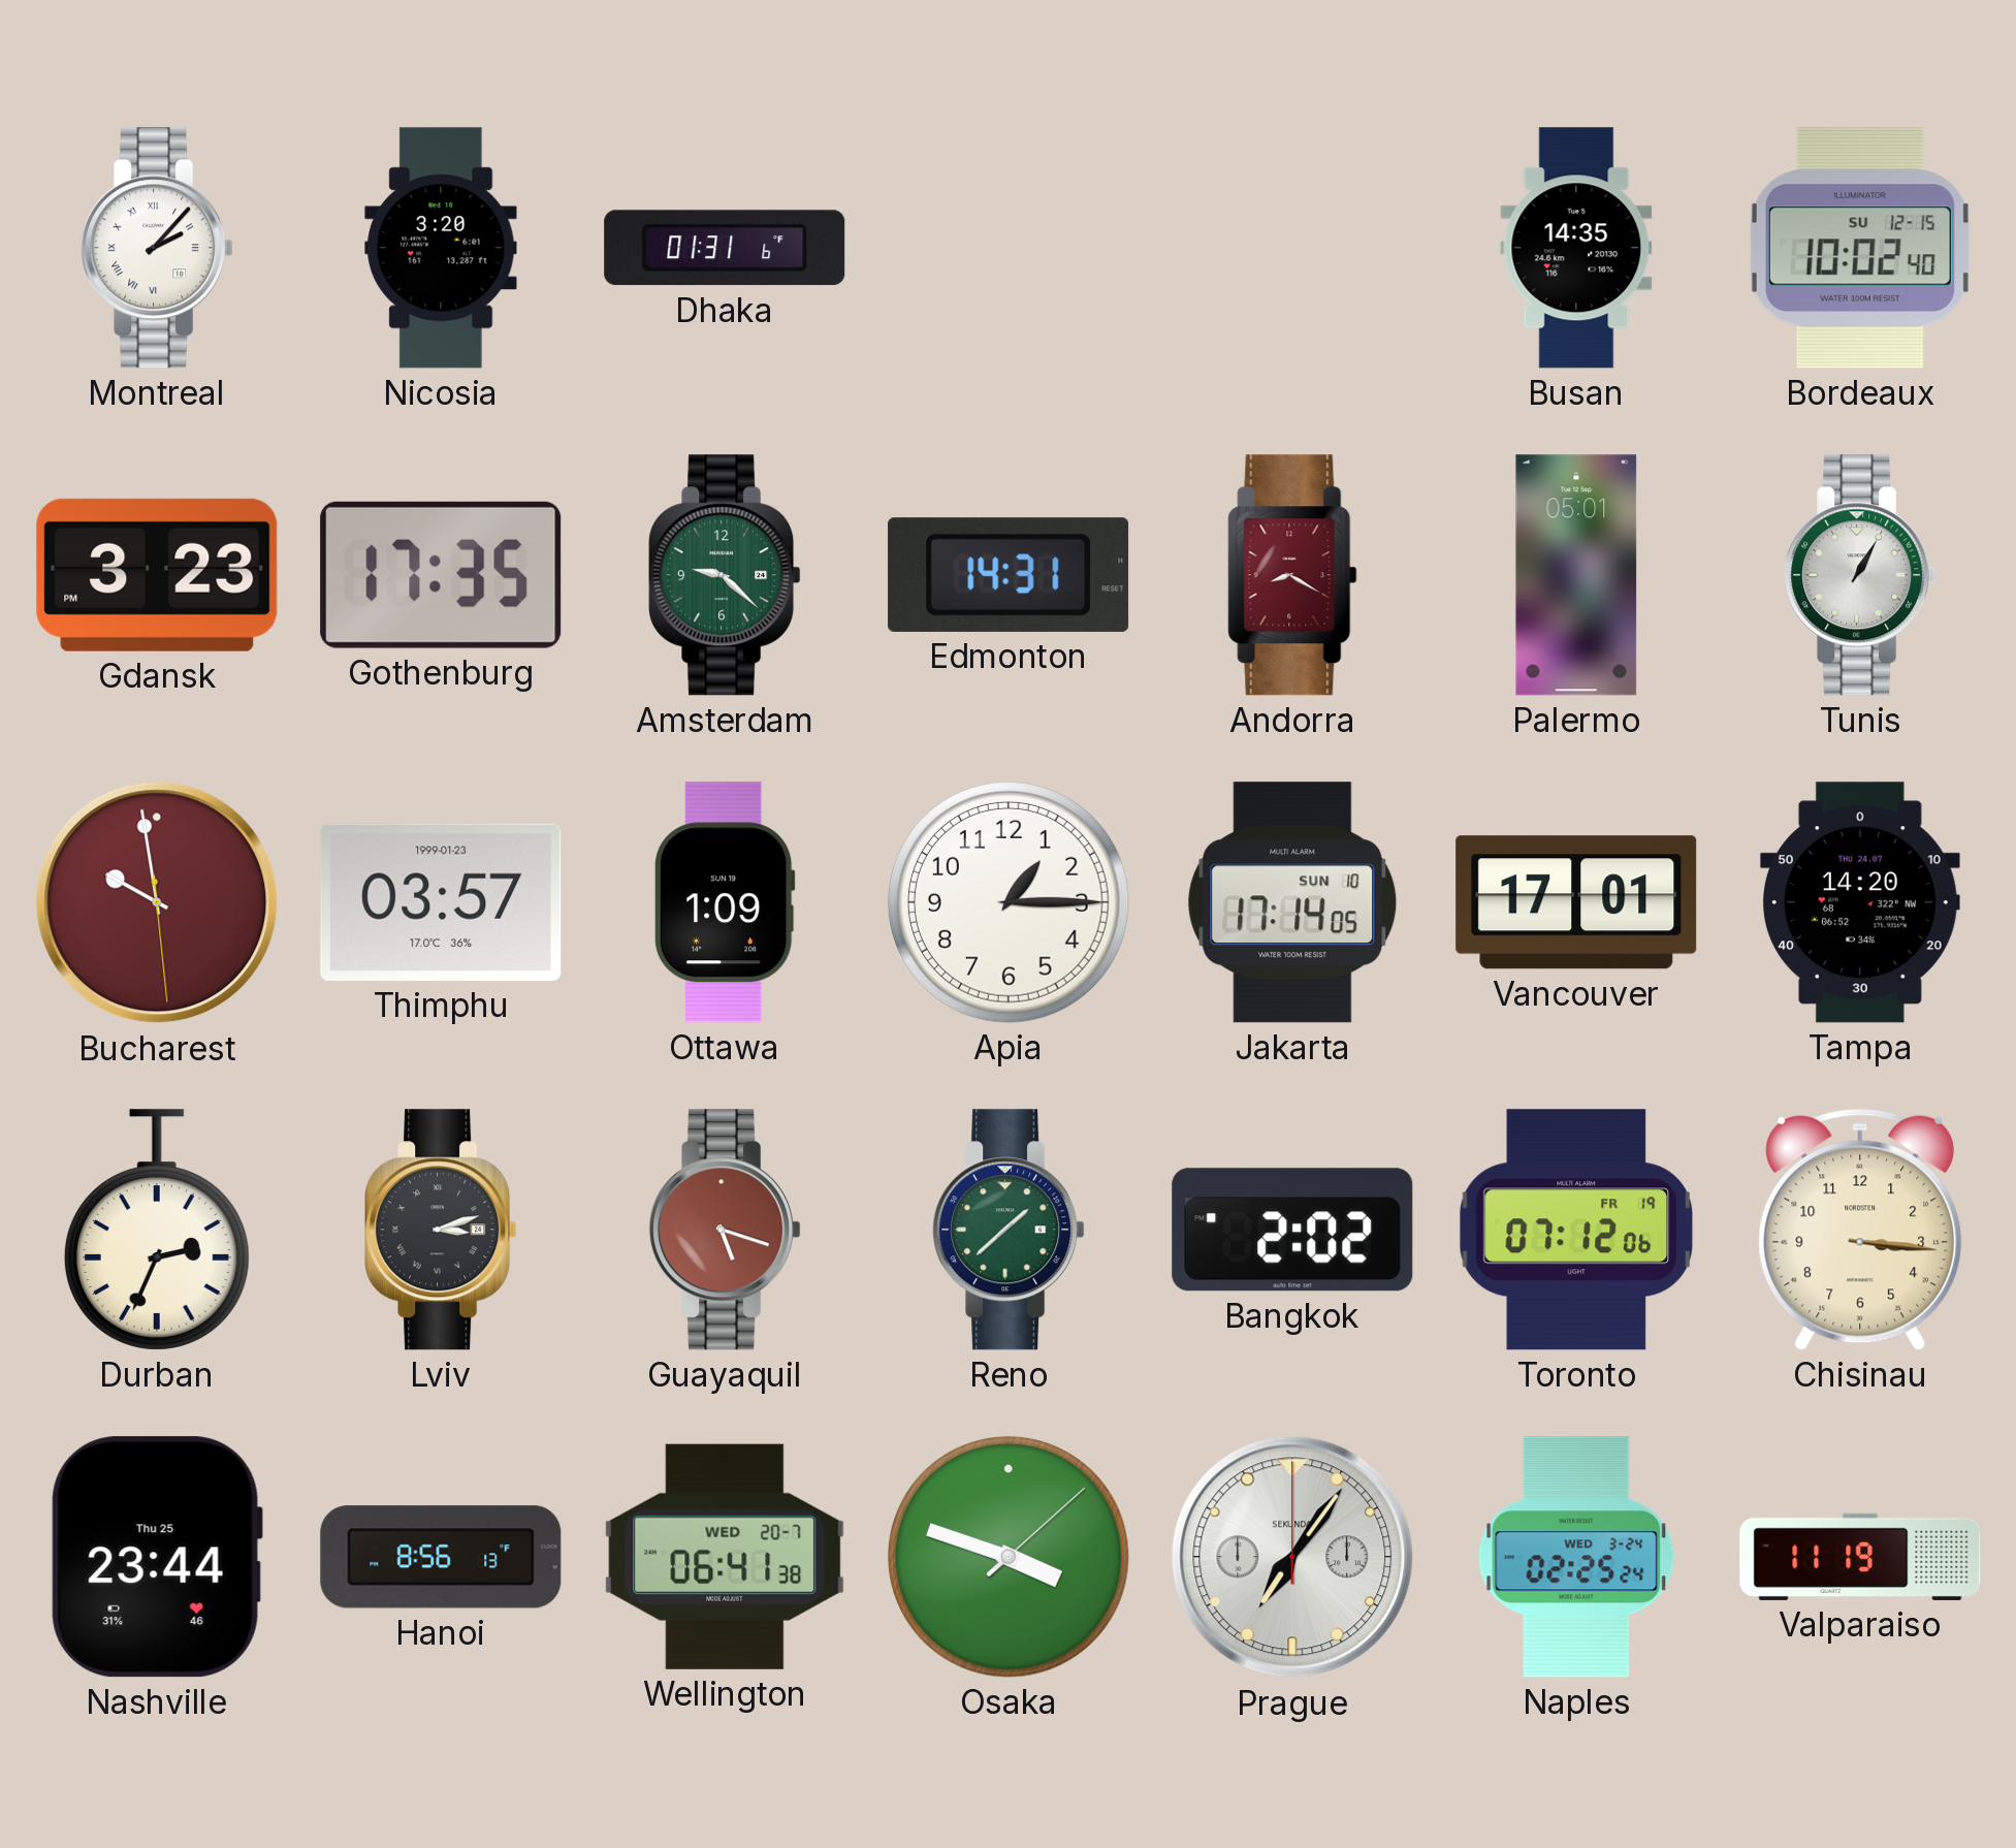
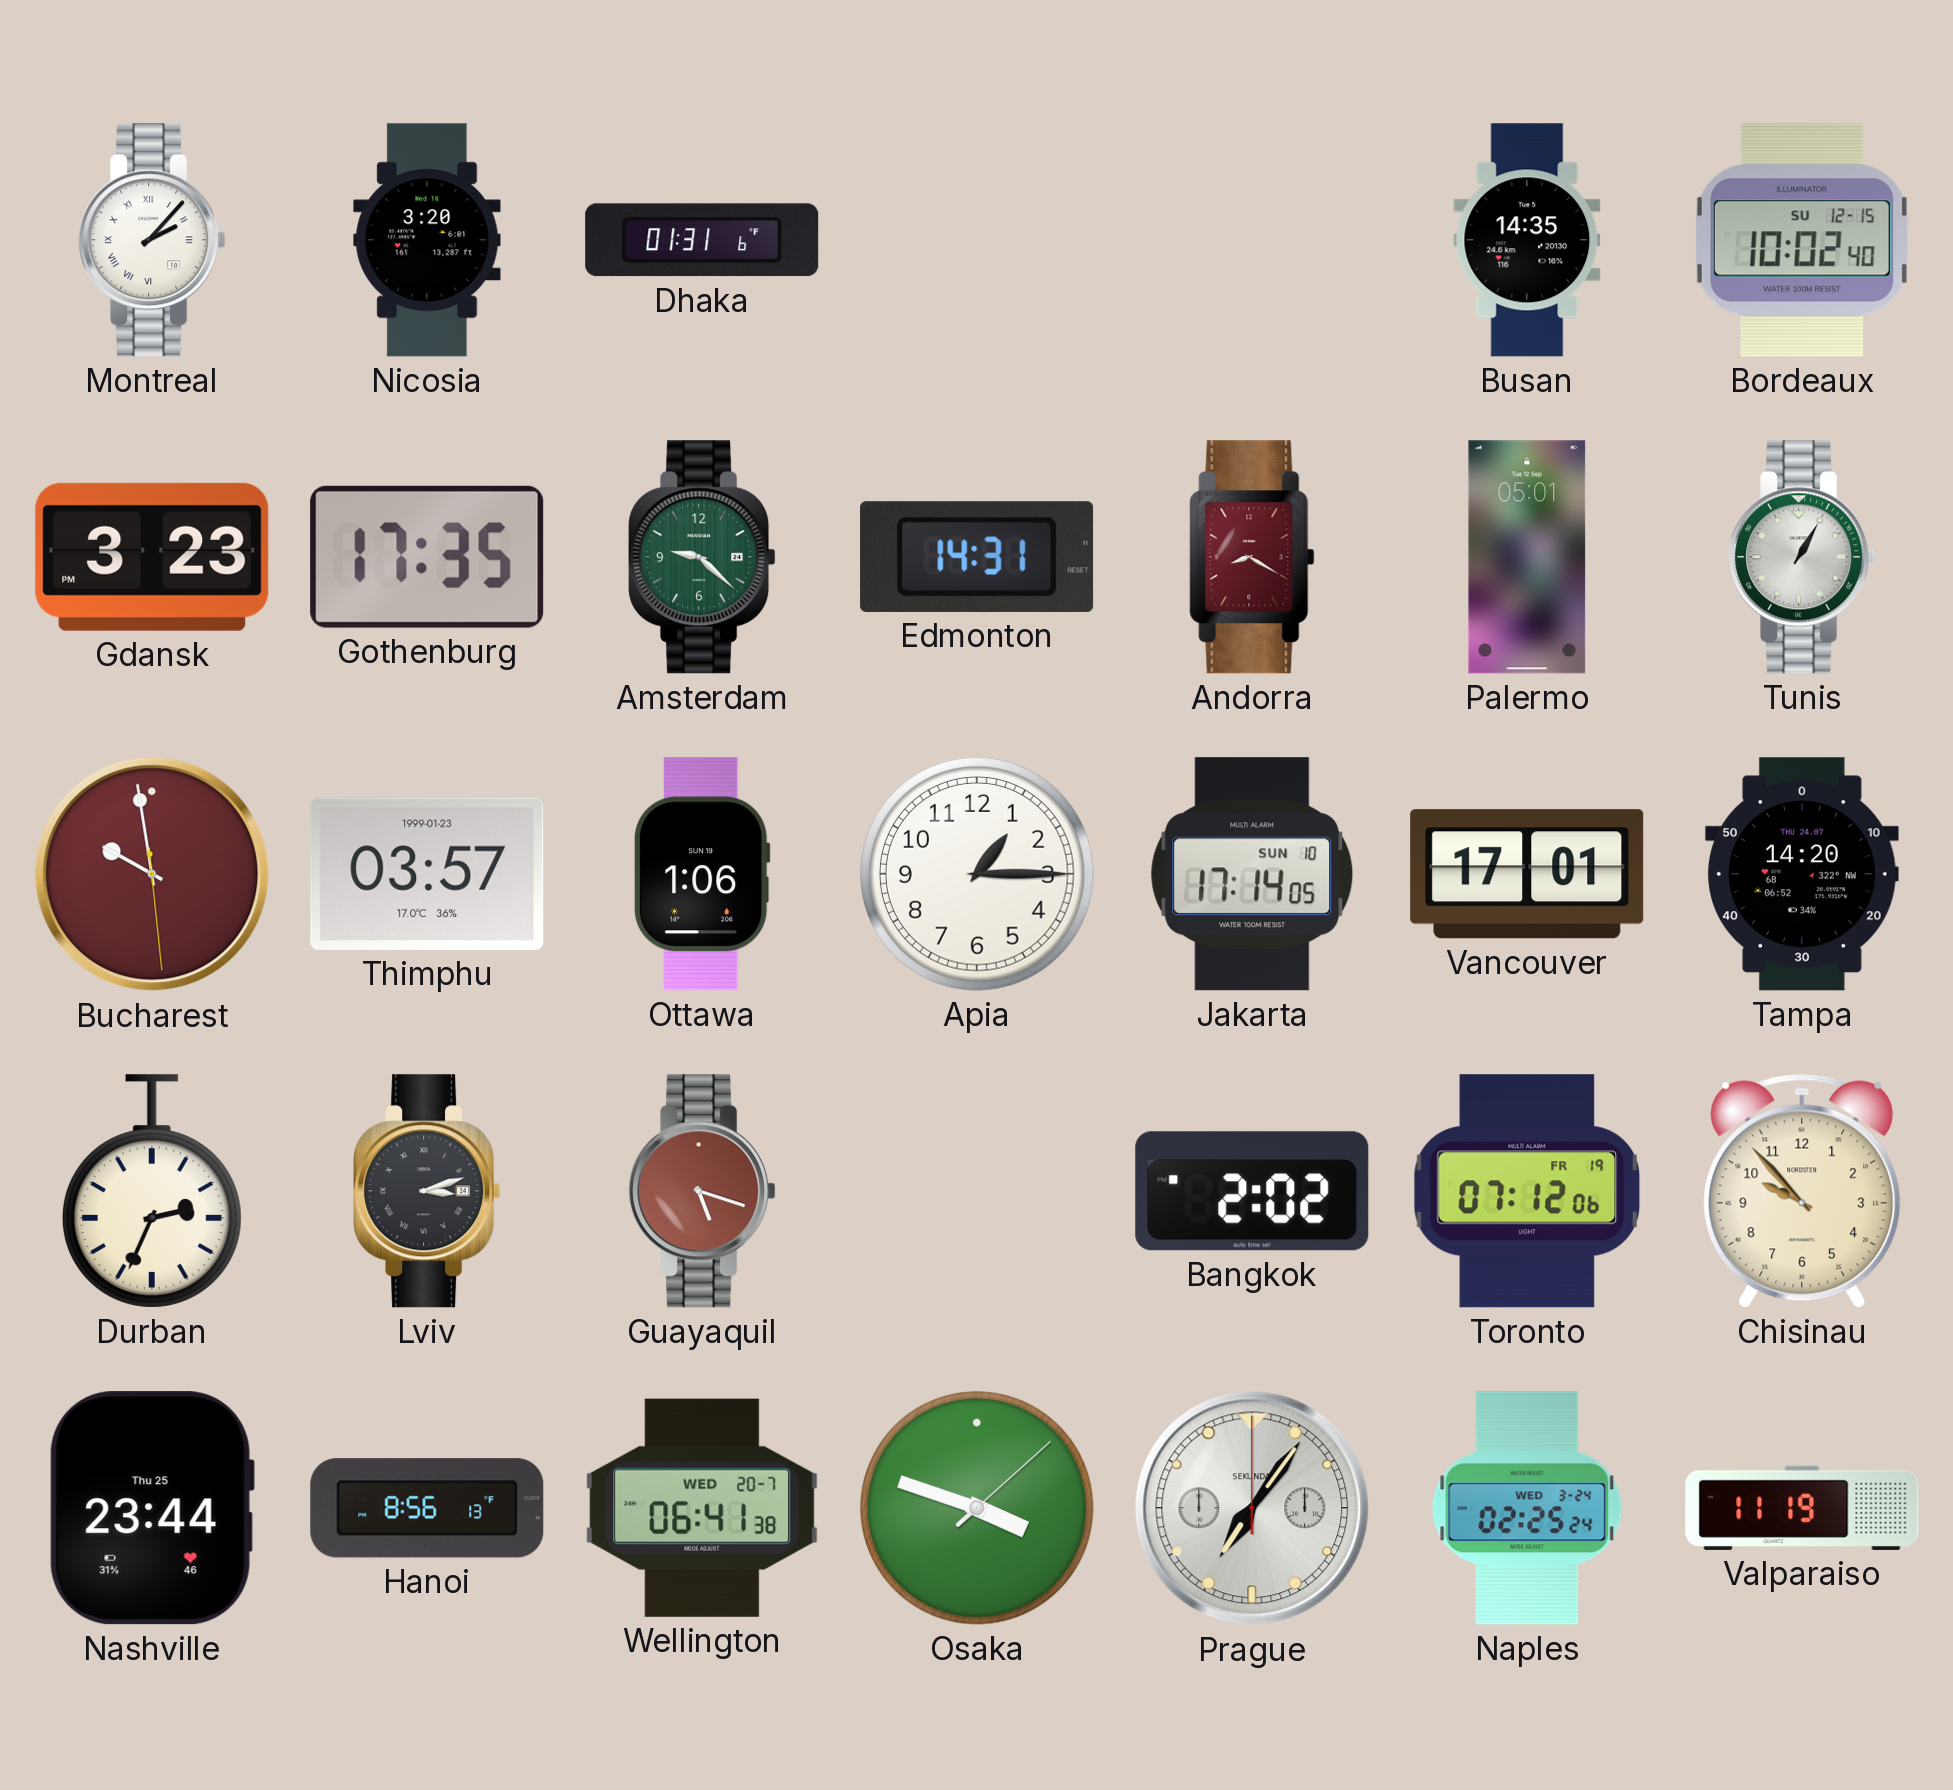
Ottawa: 1:09 -> 1:06
Reno: 1:38 -> none
Chisinau: 3:16 -> 9:53
